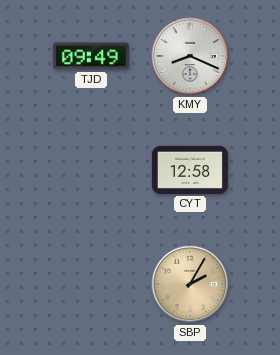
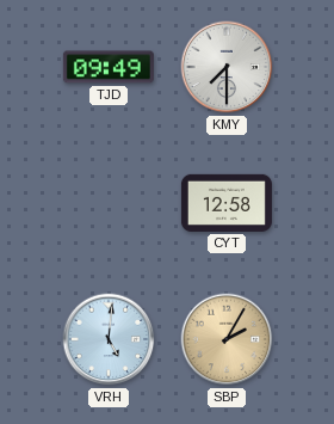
KMY: 8:19 -> 7:30
VRH: none -> 5:01
